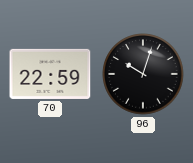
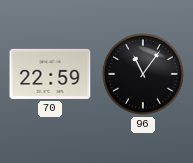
96: 10:03 -> 11:06
